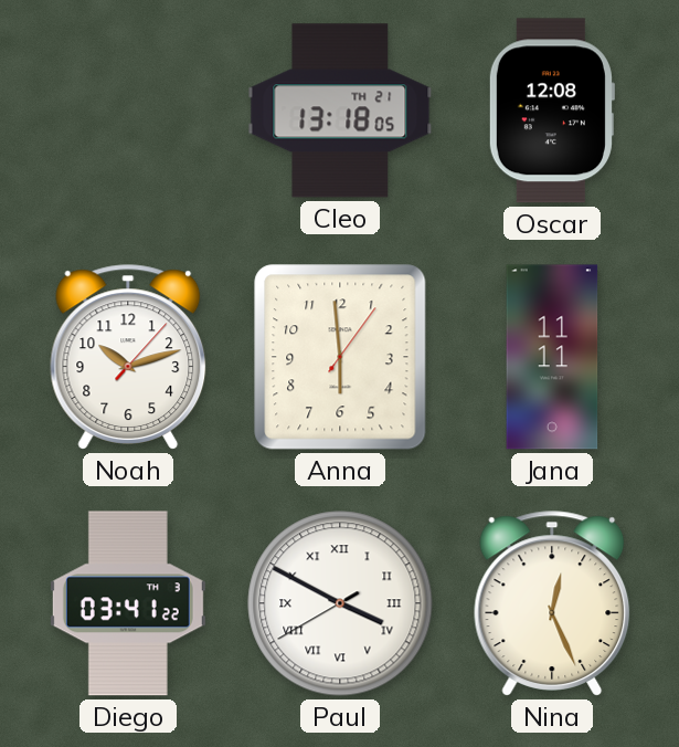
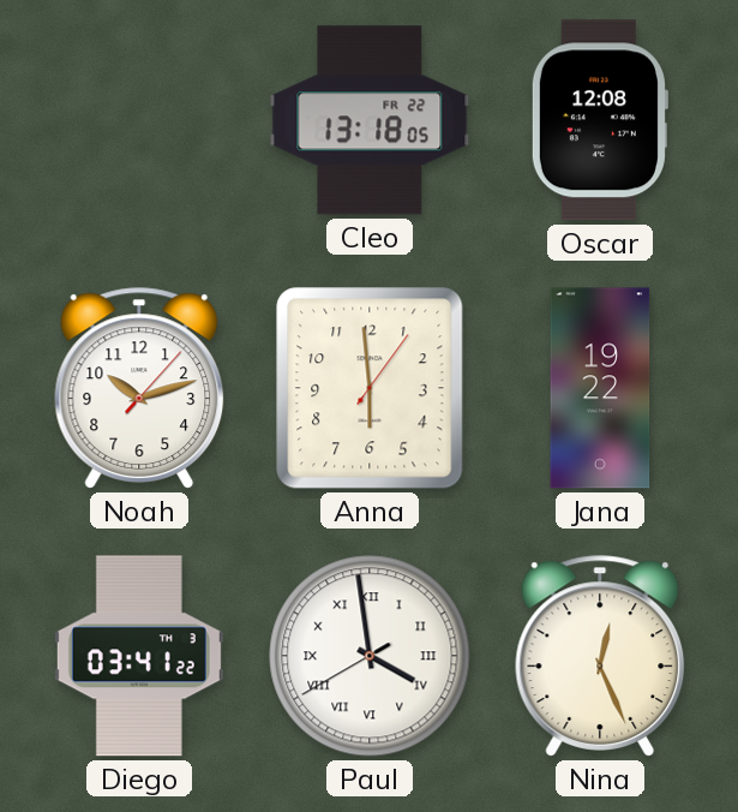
Cleo date: TH 21 -> FR 22
Jana: 11:11 -> 19:22
Paul: 3:49 -> 3:58
